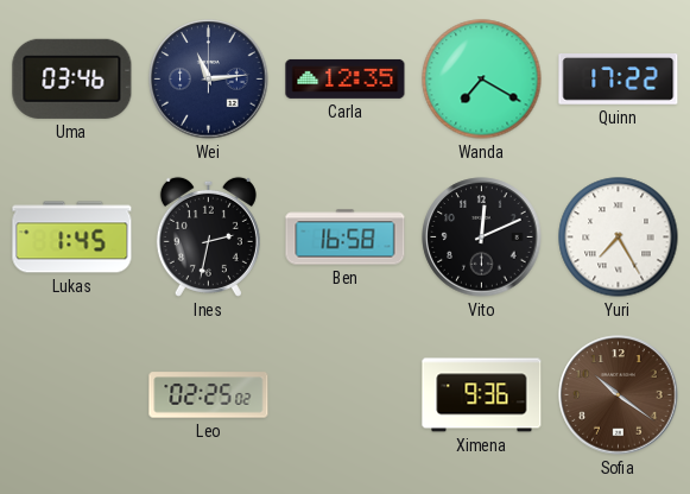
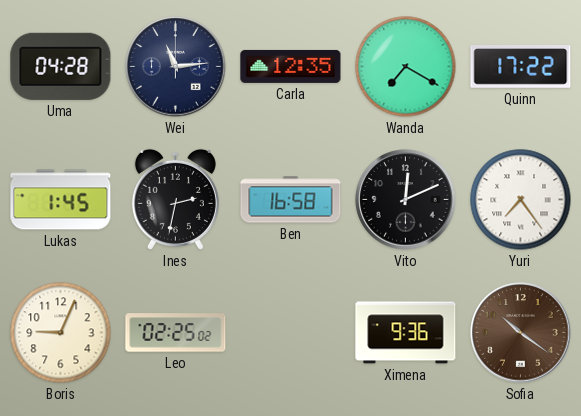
Uma: 03:46 -> 04:28
Yuri: 7:25 -> 7:24
Boris: none -> 9:04
